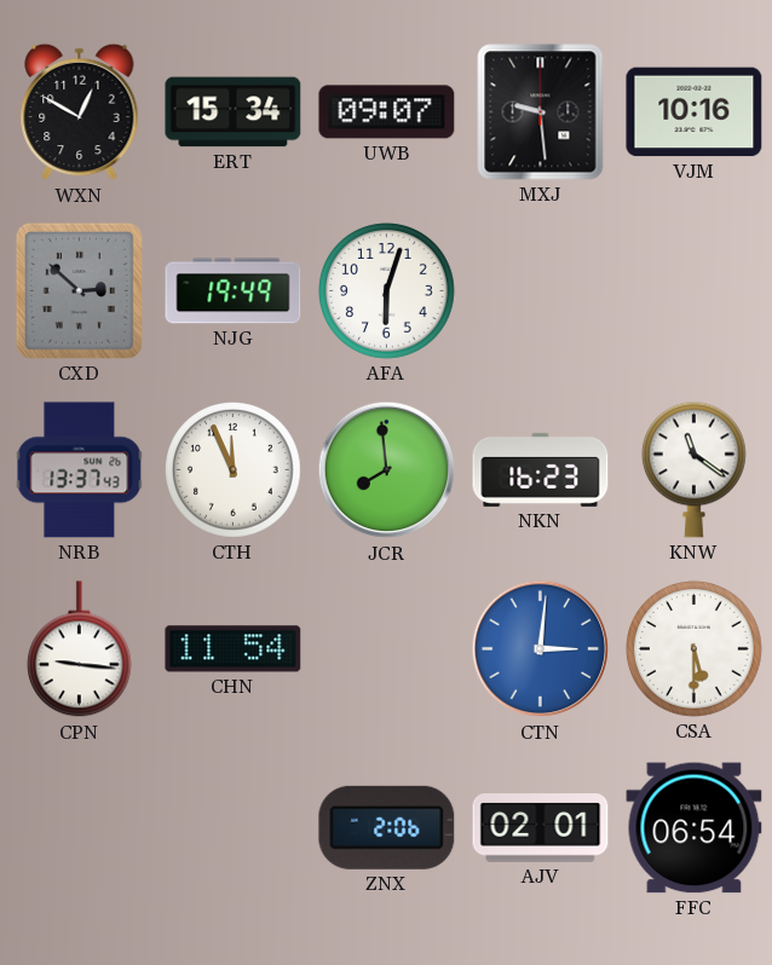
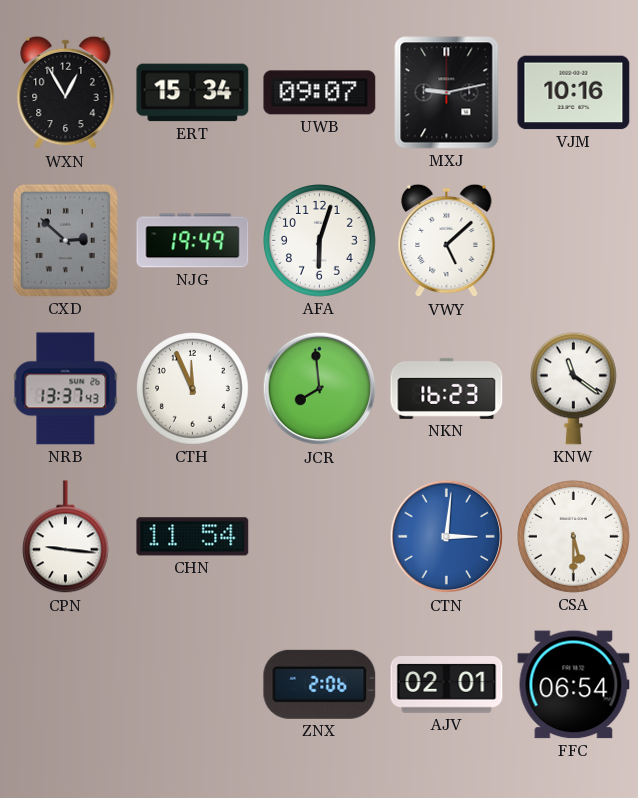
WXN: 12:50 -> 12:55
MXJ: 9:29 -> 9:13
VWY: none -> 5:08
